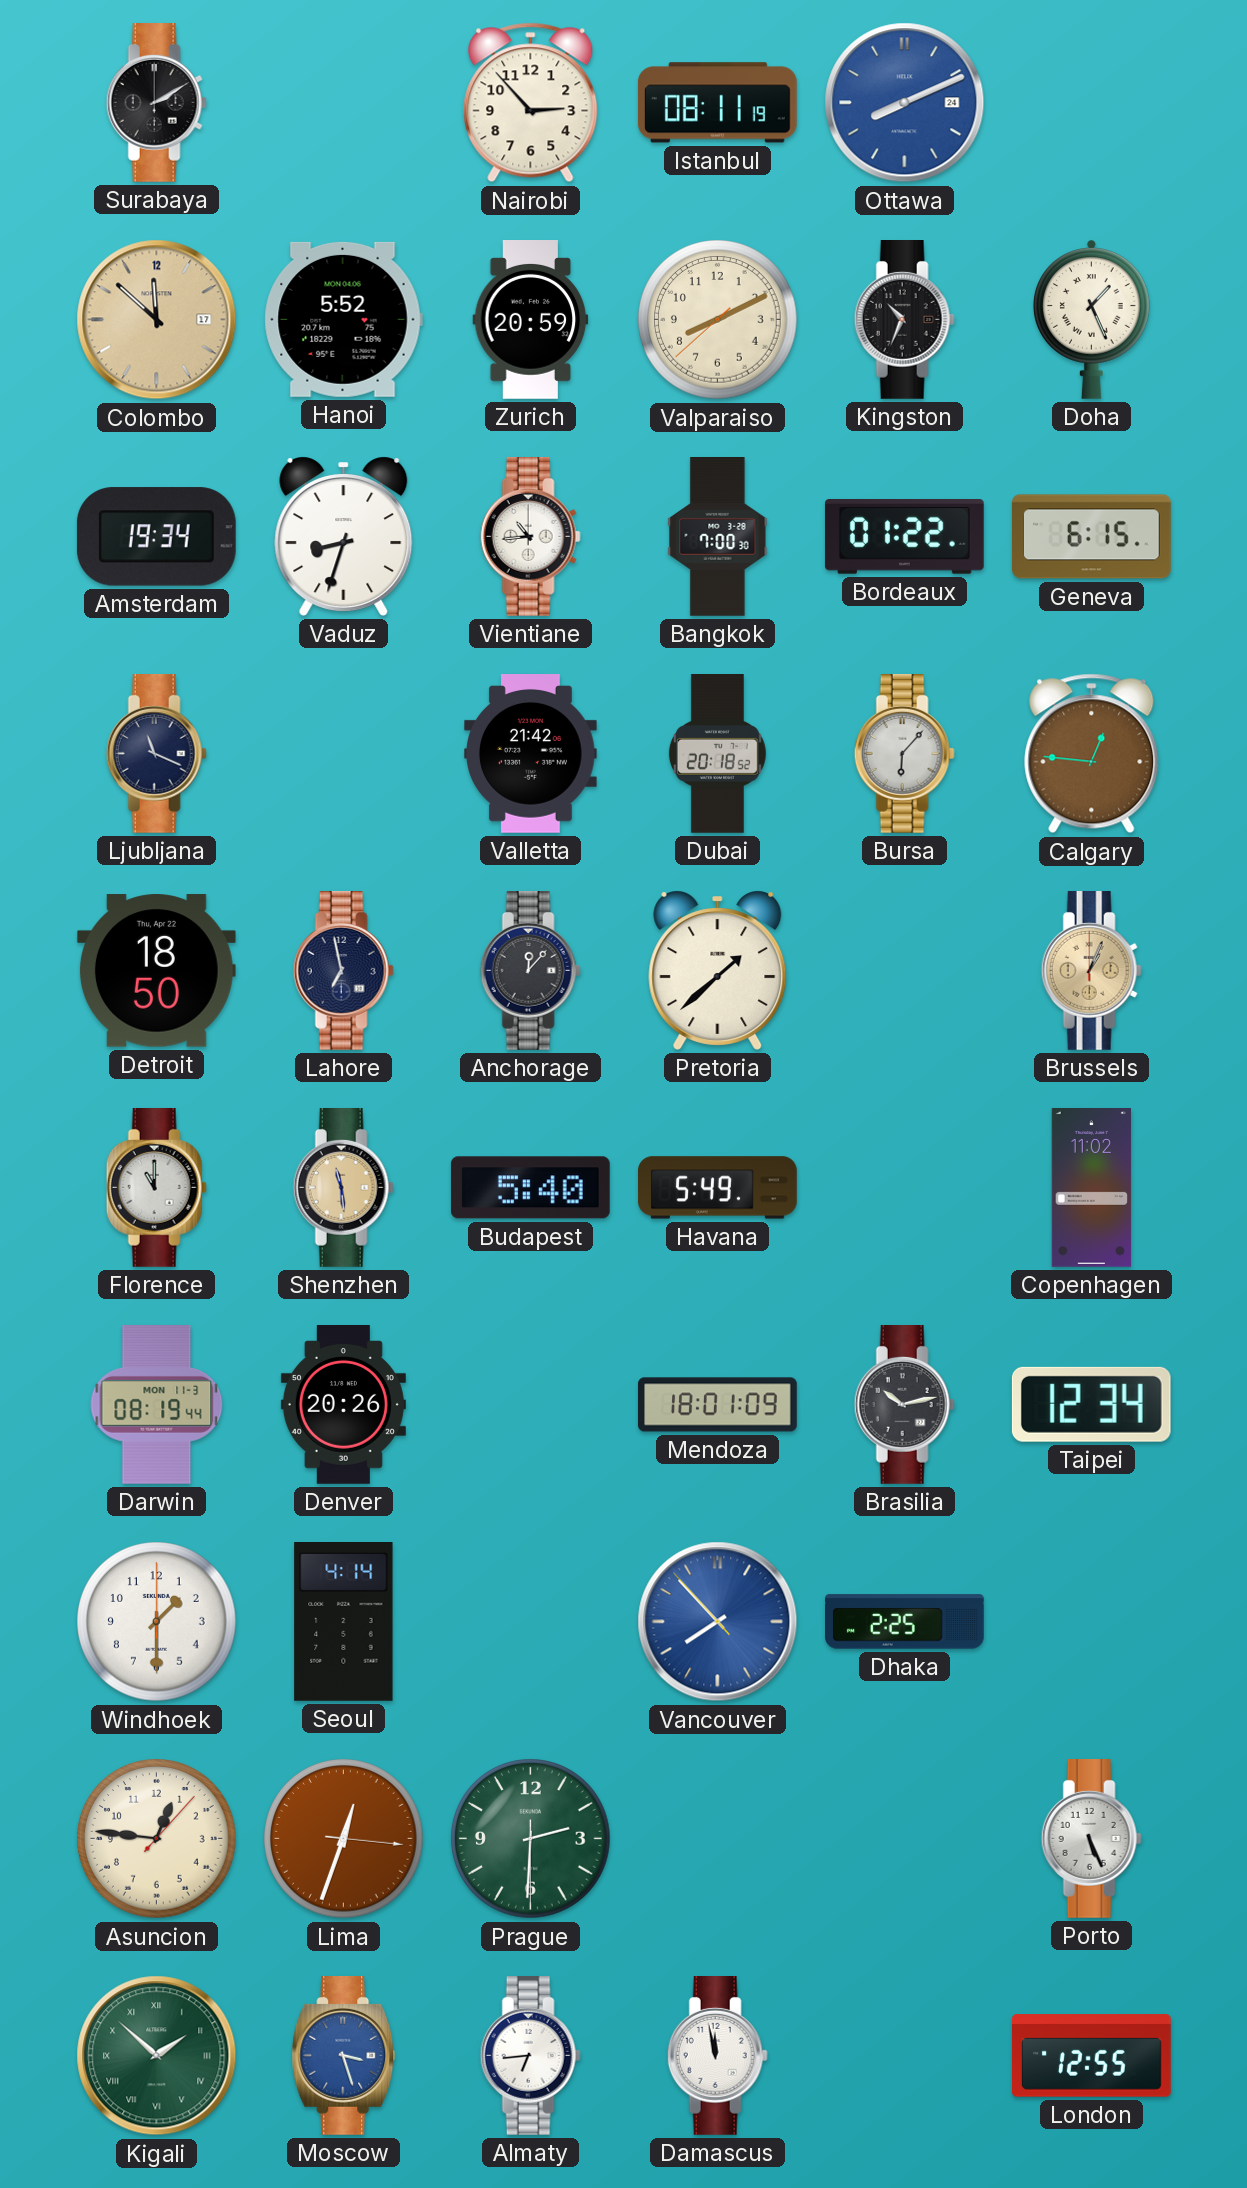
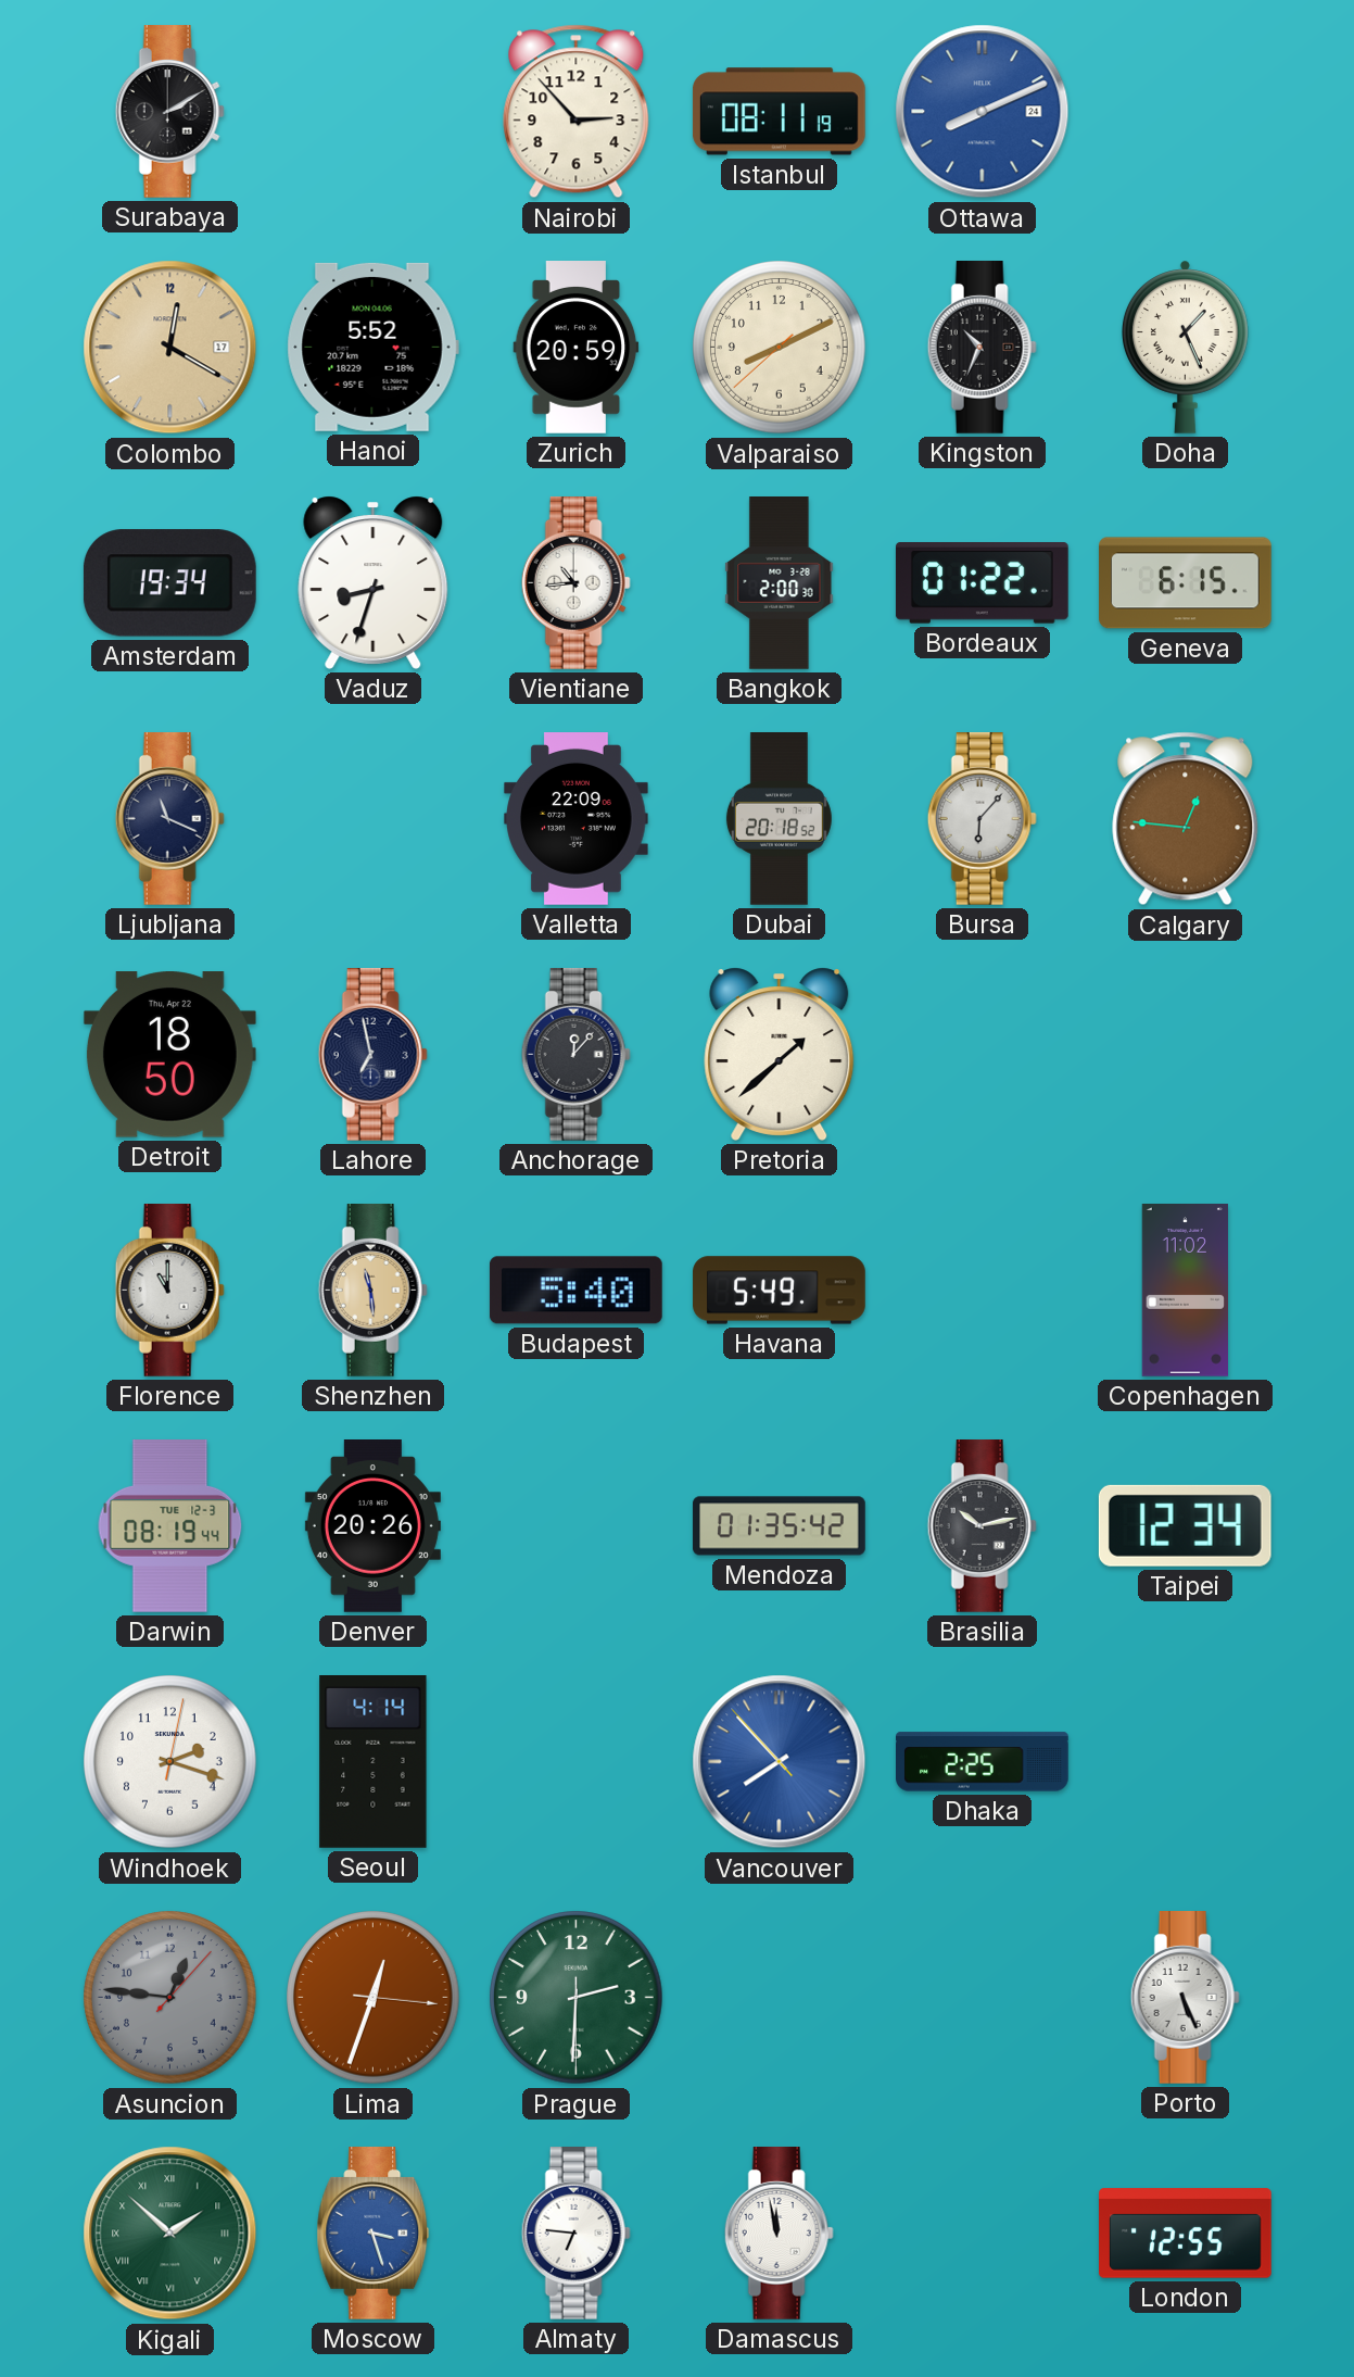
Colombo: 11:52 -> 12:20
Bangkok: 7:00 -> 2:00
Valletta: 21:42 -> 22:09
Brussels: 1:04 -> none
Darwin date: MON 11-3 -> TUE 12-3
Mendoza: 18:01 -> 01:35
Windhoek: 1:30 -> 2:18
Asuncion dial: cream -> grey
Almaty: 6:44 -> 6:46
